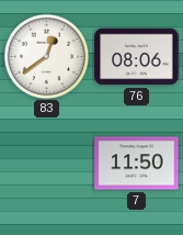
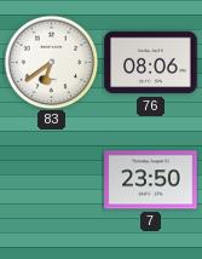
83: 12:39 -> 6:39
7: 11:50 -> 23:50
